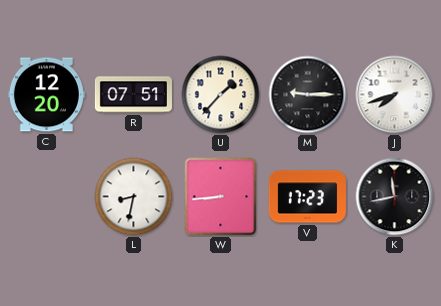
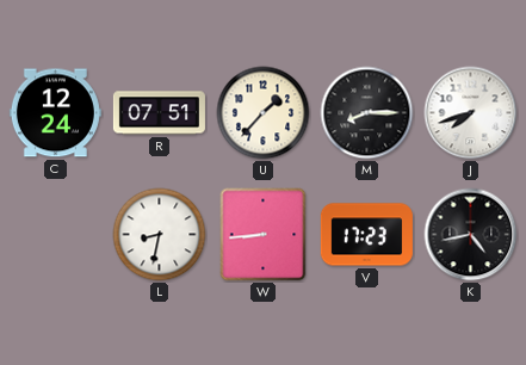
C: 12:20 -> 12:24
M: 9:15 -> 8:15
K: 11:43 -> 4:43
